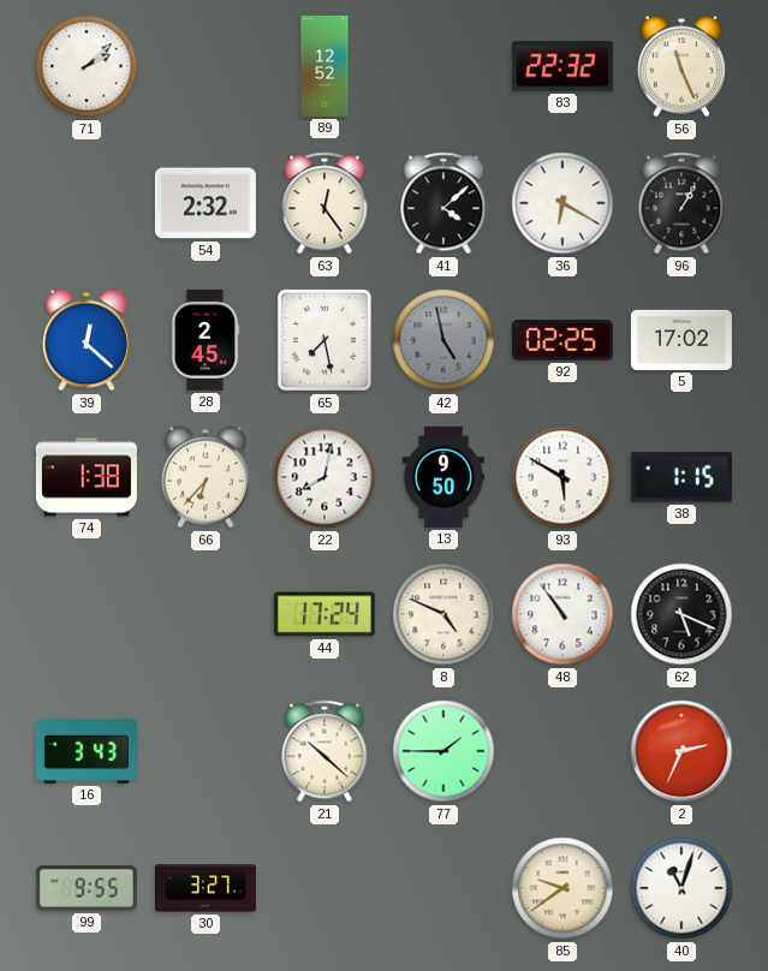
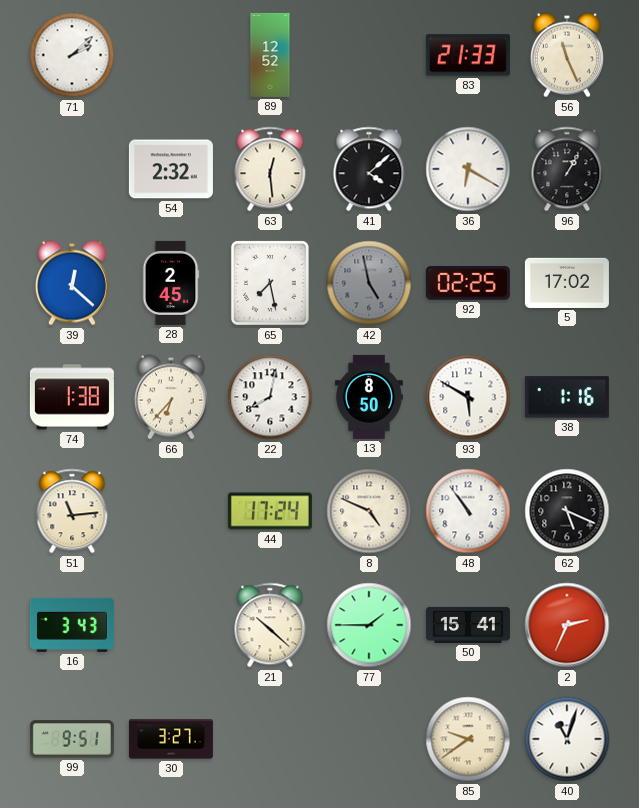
83: 22:32 -> 21:33
63: 12:24 -> 12:29
13: 9:50 -> 8:50
38: 1:15 -> 1:16
51: none -> 11:14
50: none -> 15:41
99: 9:55 -> 9:51
